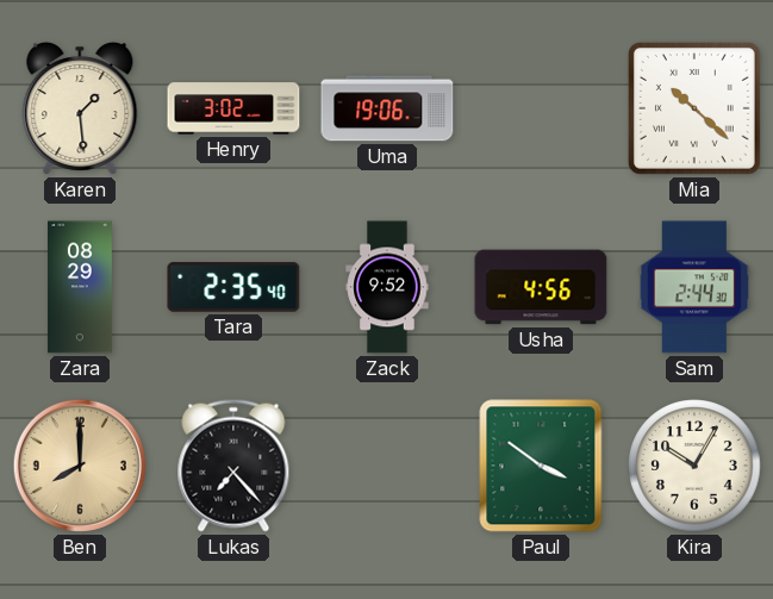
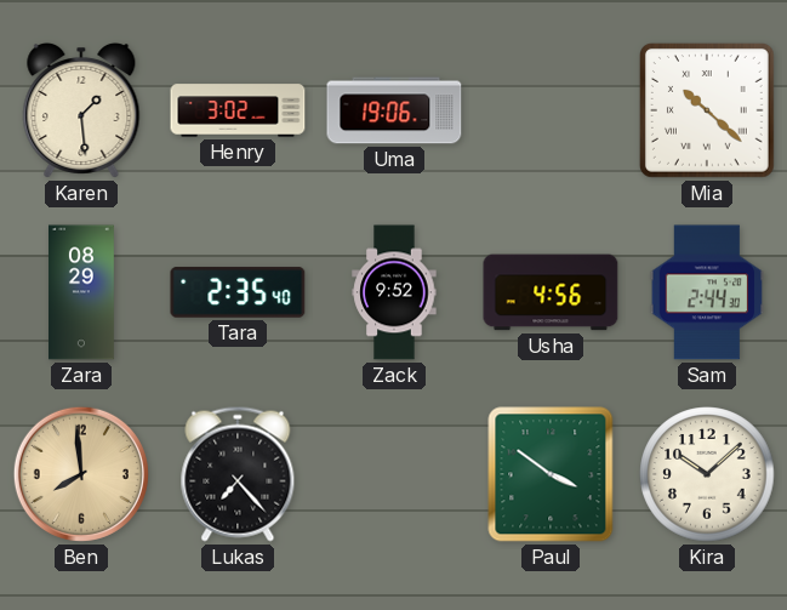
Ben: 8:00 -> 7:59
Kira: 10:05 -> 10:08
